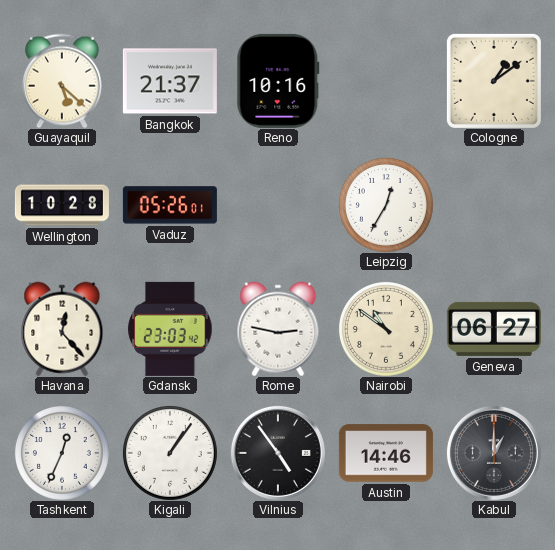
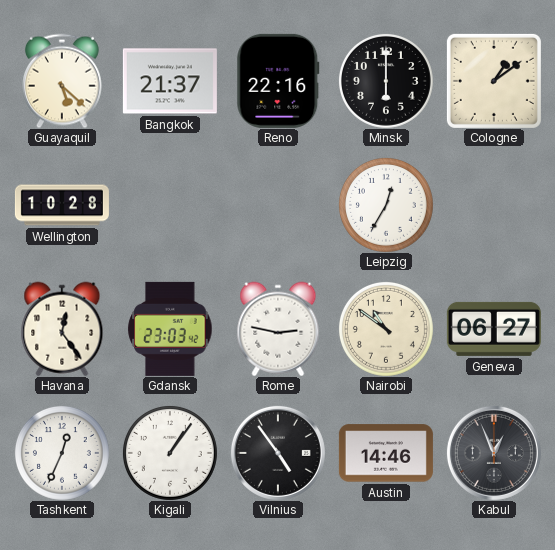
Reno: 10:16 -> 22:16
Minsk: none -> 6:00
Vaduz: 05:26 -> none
Havana: 12:23 -> 12:24
Kabul: 1:00 -> 12:56
